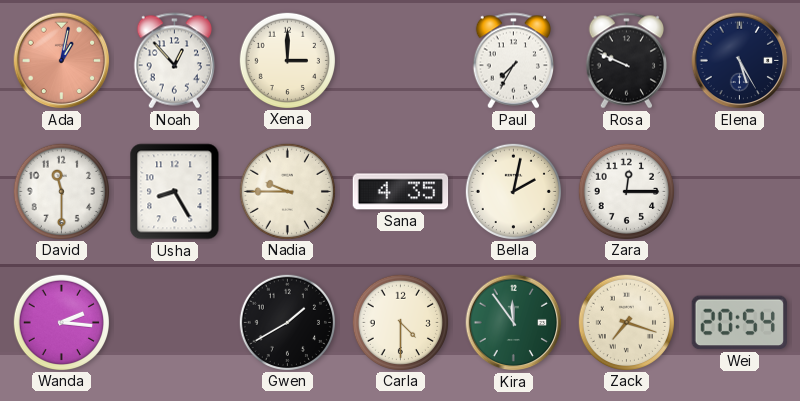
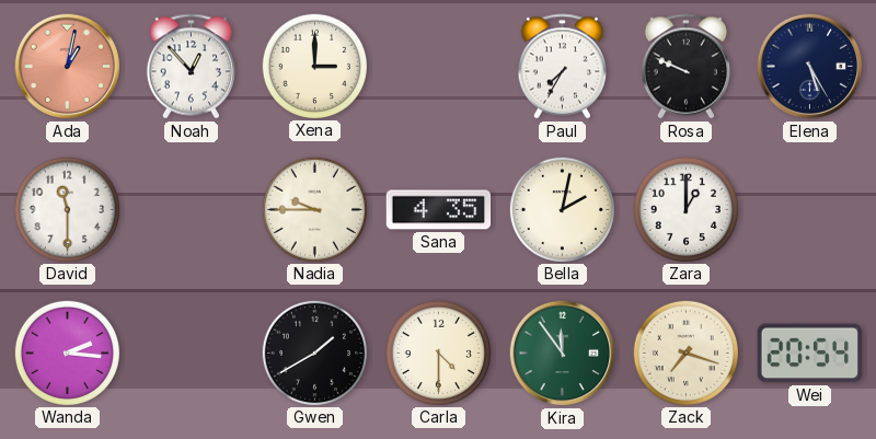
Usha: 8:25 -> none
Zara: 12:15 -> 1:00
